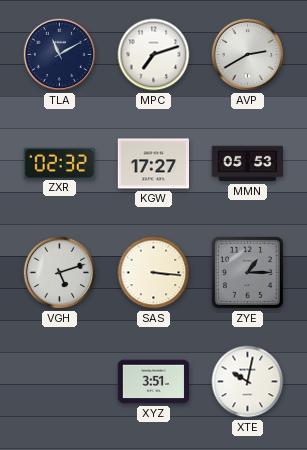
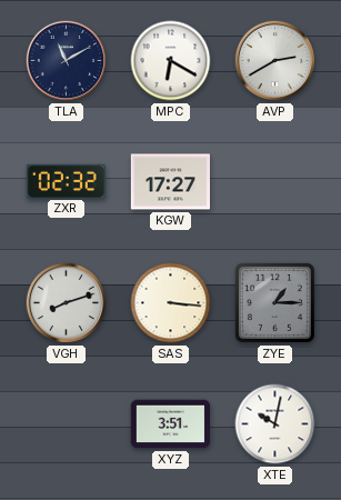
MPC: 7:12 -> 6:20
MMN: 05:53 -> none
VGH: 5:12 -> 8:12
